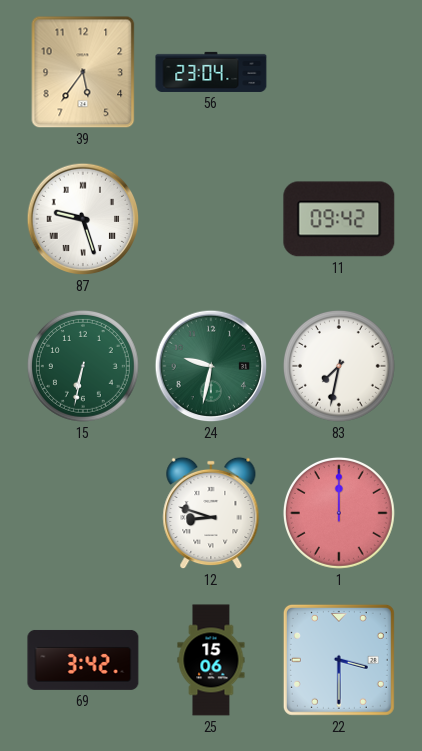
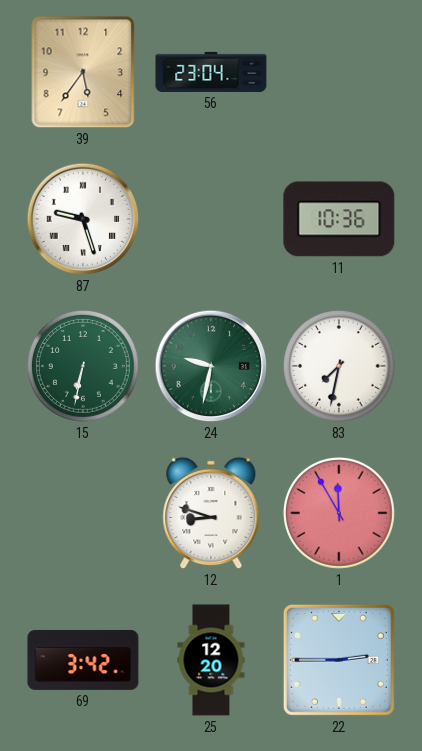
11: 09:42 -> 10:36
1: 12:00 -> 11:55
25: 15:06 -> 12:20
22: 3:30 -> 2:45
